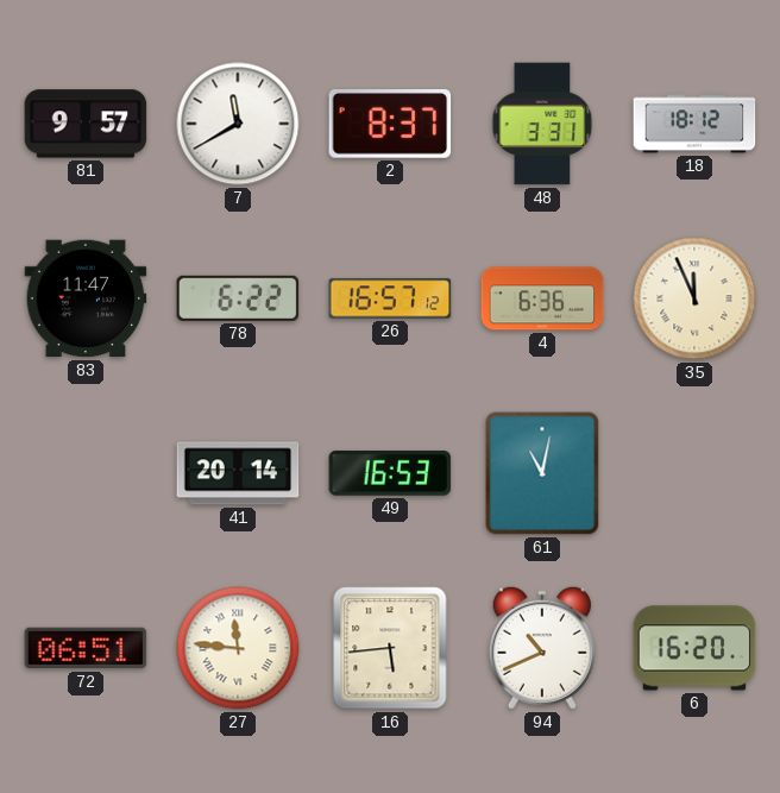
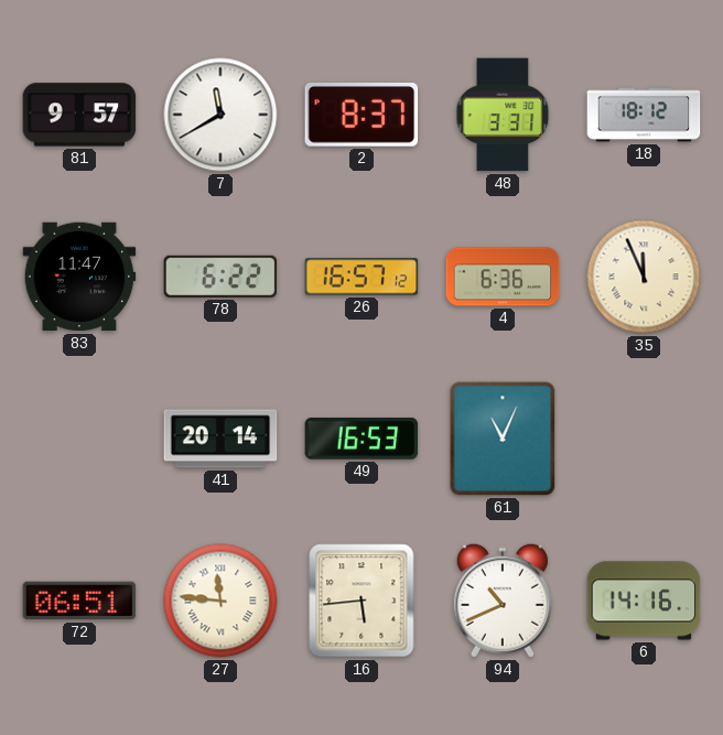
61: 11:02 -> 11:04
6: 16:20 -> 14:16
